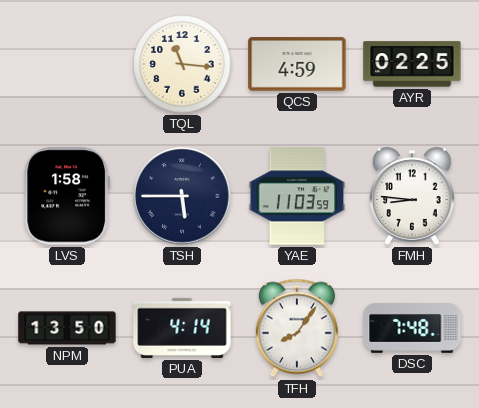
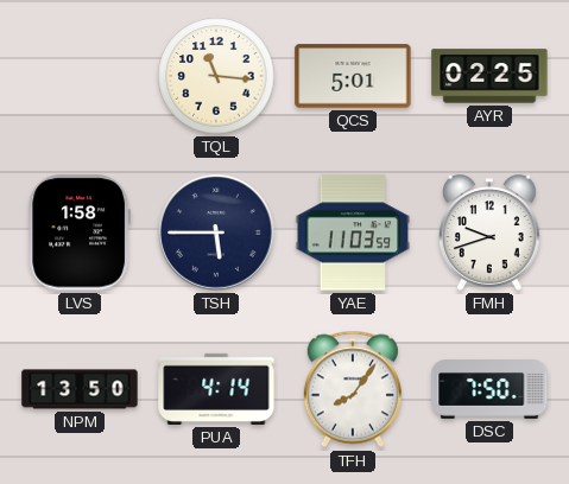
QCS: 4:59 -> 5:01
FMH: 8:46 -> 9:42
DSC: 7:48 -> 7:50
